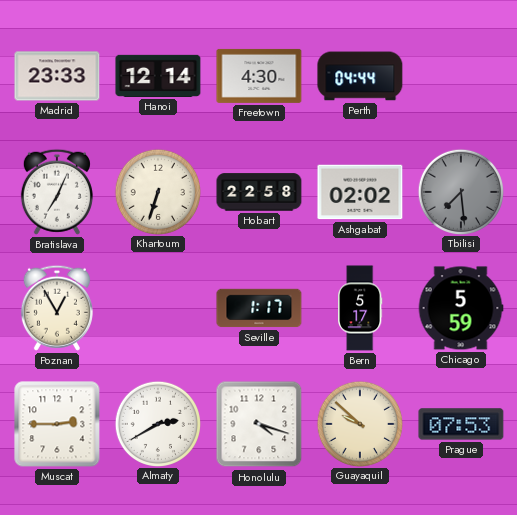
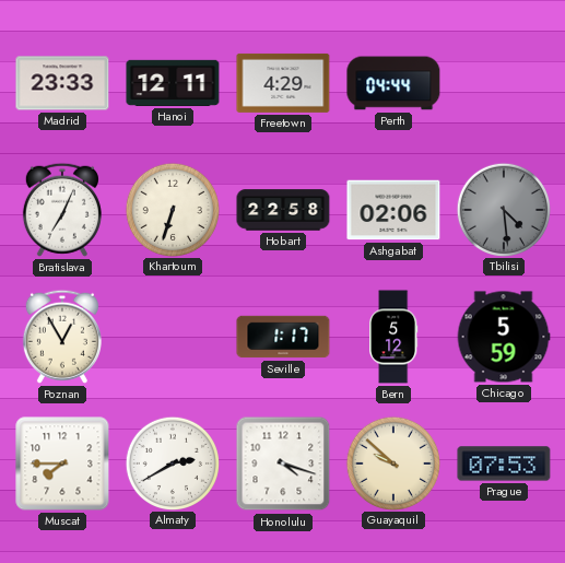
Hanoi: 12:14 -> 12:11
Freetown: 4:30 -> 4:29
Ashgabat: 02:02 -> 02:06
Tbilisi: 7:29 -> 4:29
Bern: 5:17 -> 5:12
Muscat: 2:45 -> 7:45
